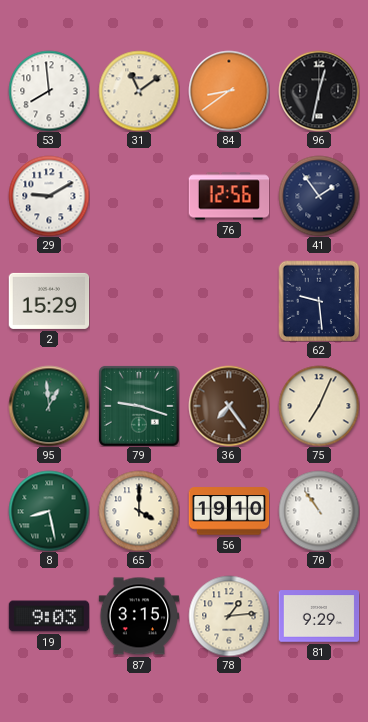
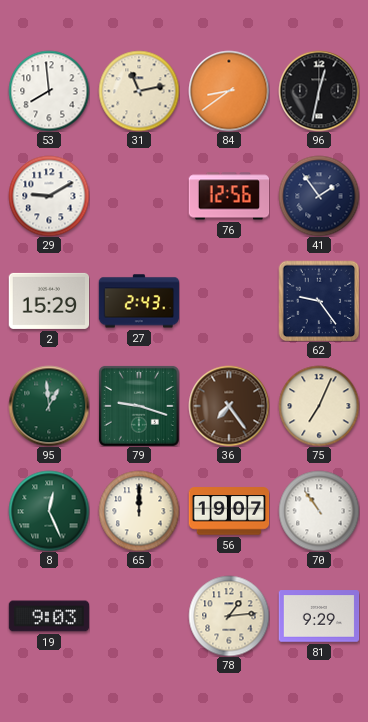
31: 11:09 -> 11:13
27: none -> 2:43
62: 9:29 -> 9:24
8: 8:28 -> 12:26
65: 4:00 -> 12:00
56: 19:10 -> 19:07
87: 3:15 -> none
